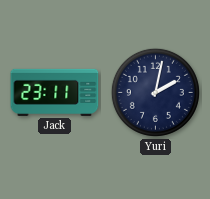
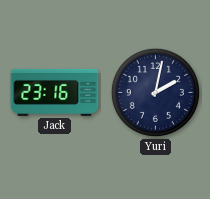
Jack: 23:11 -> 23:16
